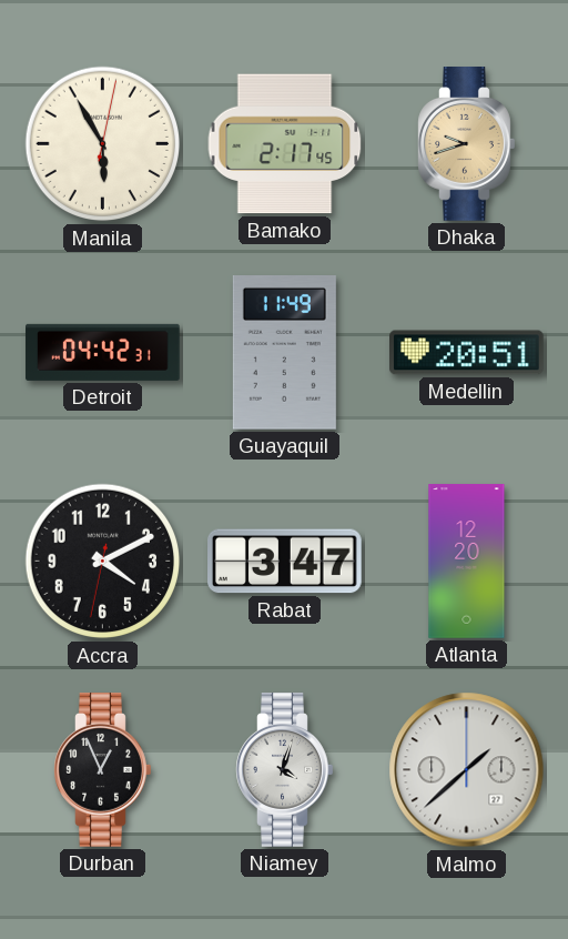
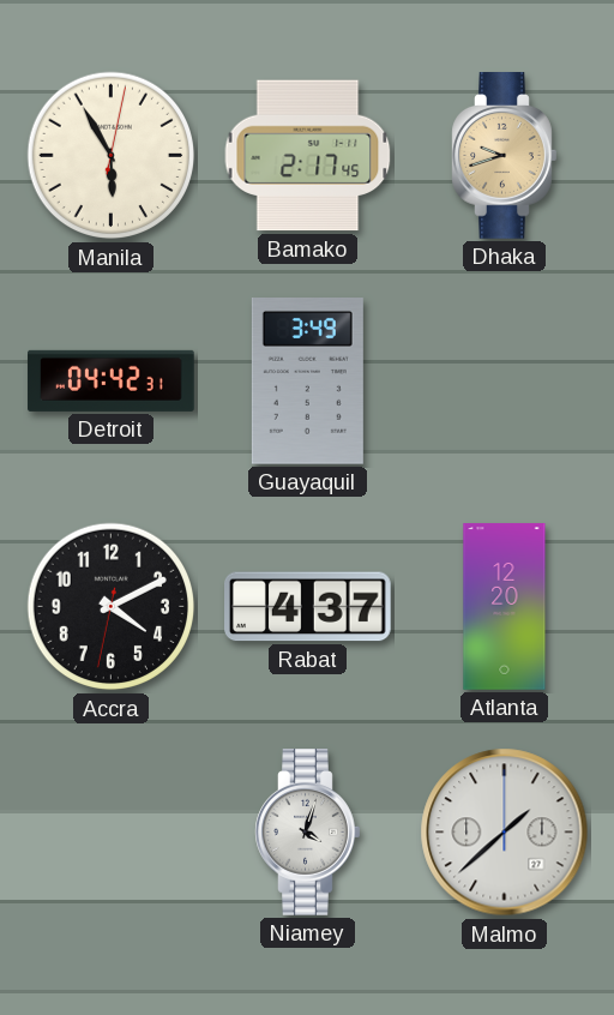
Guayaquil: 11:49 -> 3:49
Medellin: 20:51 -> none
Rabat: 3:47 -> 4:37
Durban: 12:56 -> none
